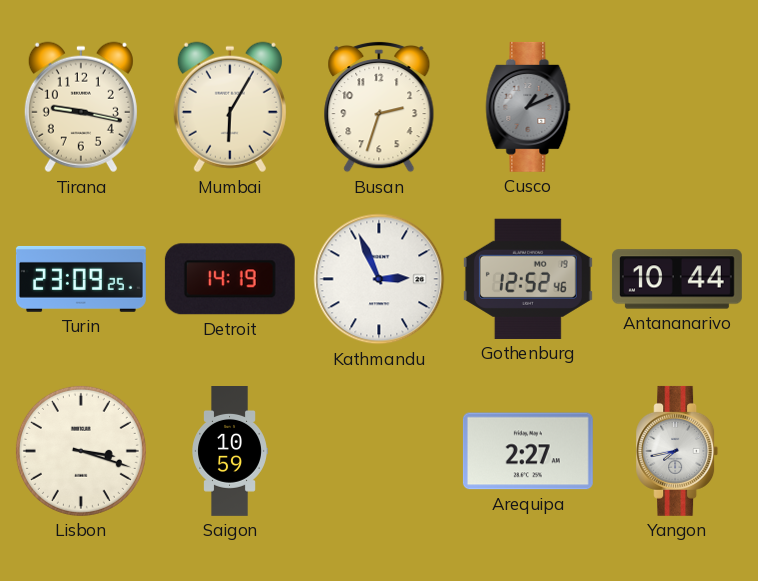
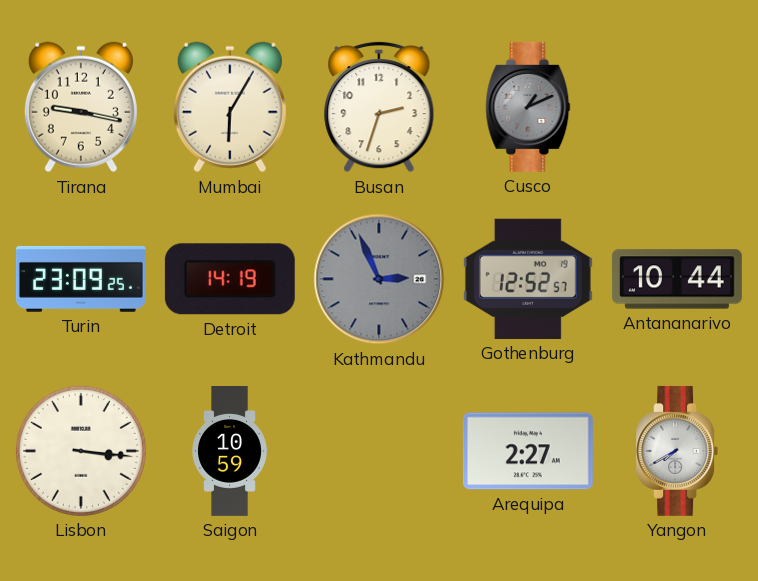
Kathmandu dial: white -> grey
Gothenburg: 12:52:46 -> 12:52:57
Lisbon: 3:18 -> 3:16
Yangon: 7:43 -> 7:40
